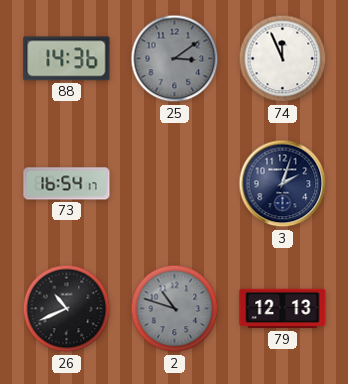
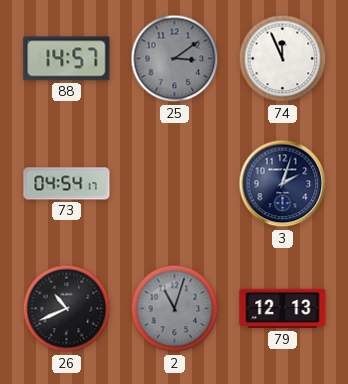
88: 14:36 -> 14:57
73: 16:54 -> 04:54
2: 10:48 -> 11:03
